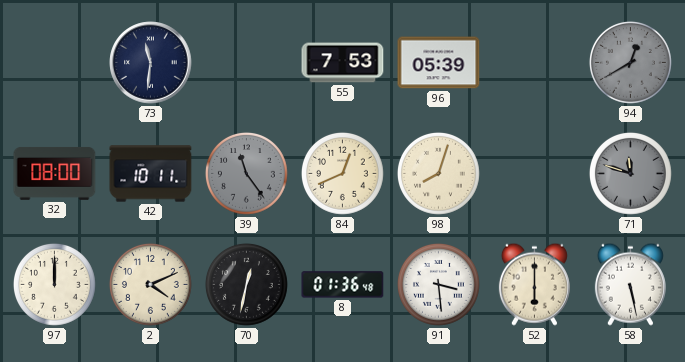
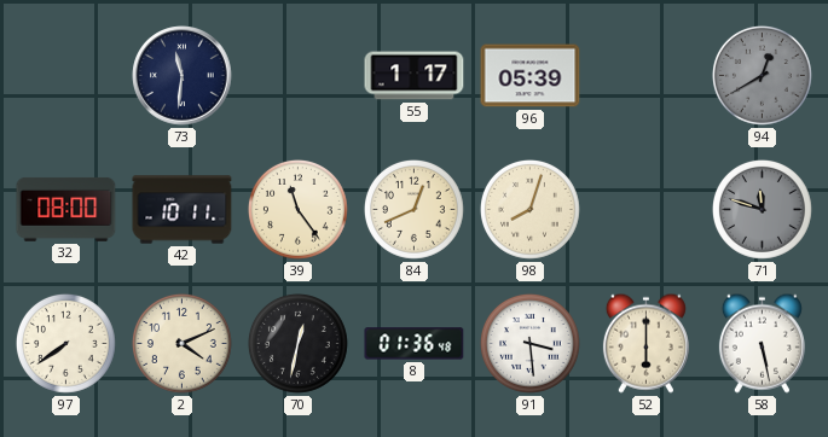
55: 7:53 -> 1:17
39 dial: grey -> cream
97: 12:00 -> 7:39
